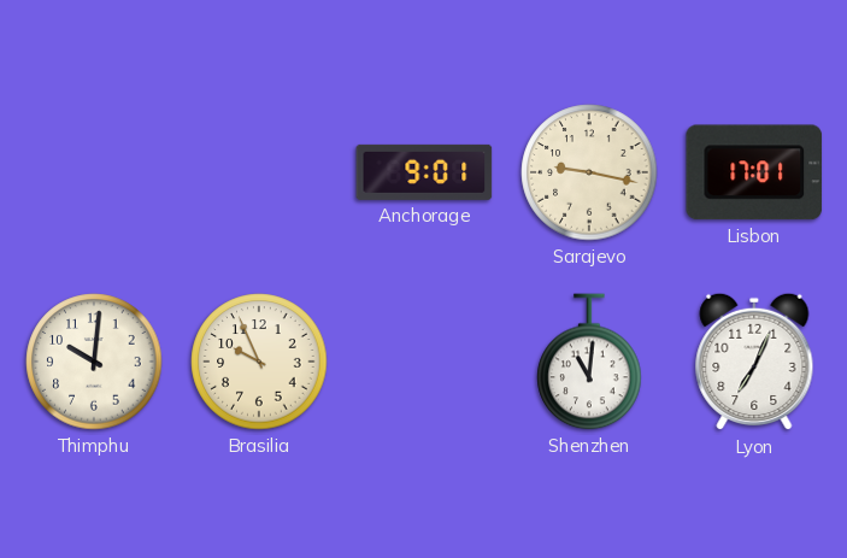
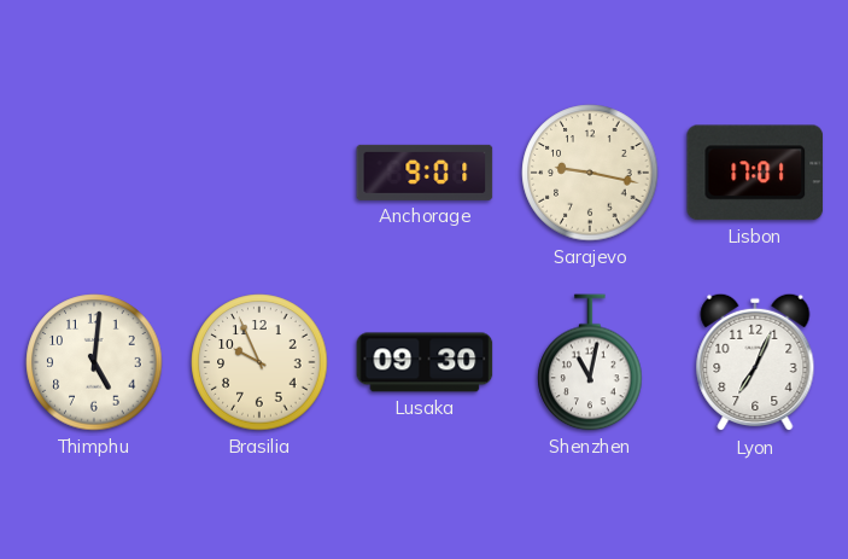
Thimphu: 10:01 -> 5:01
Lusaka: none -> 09:30
Shenzhen: 11:01 -> 11:02
